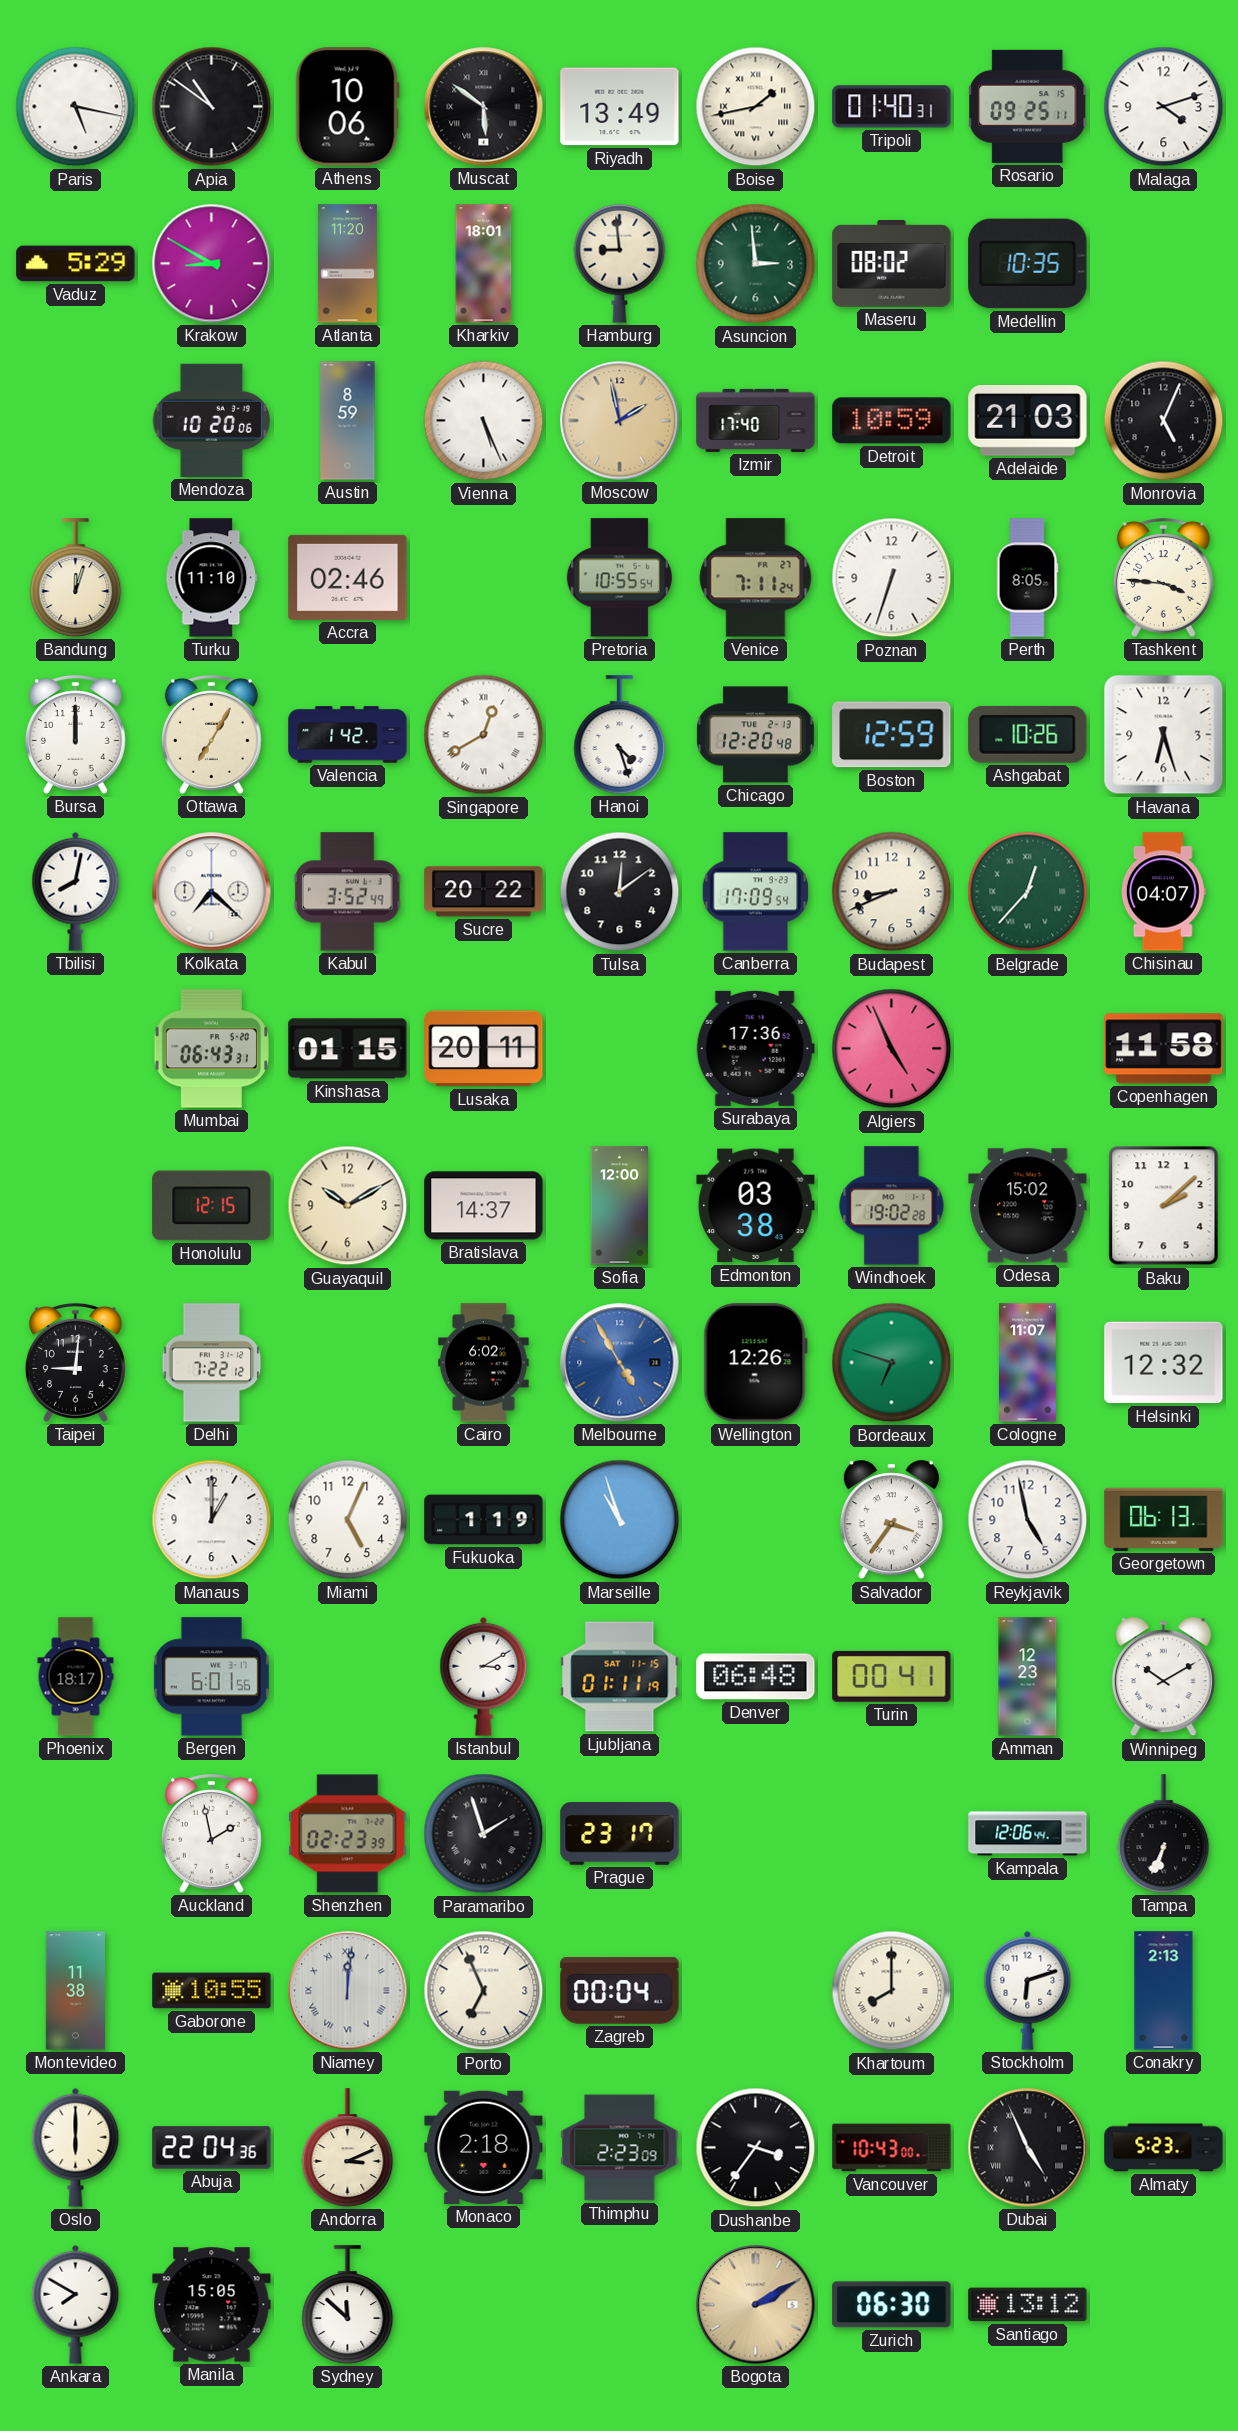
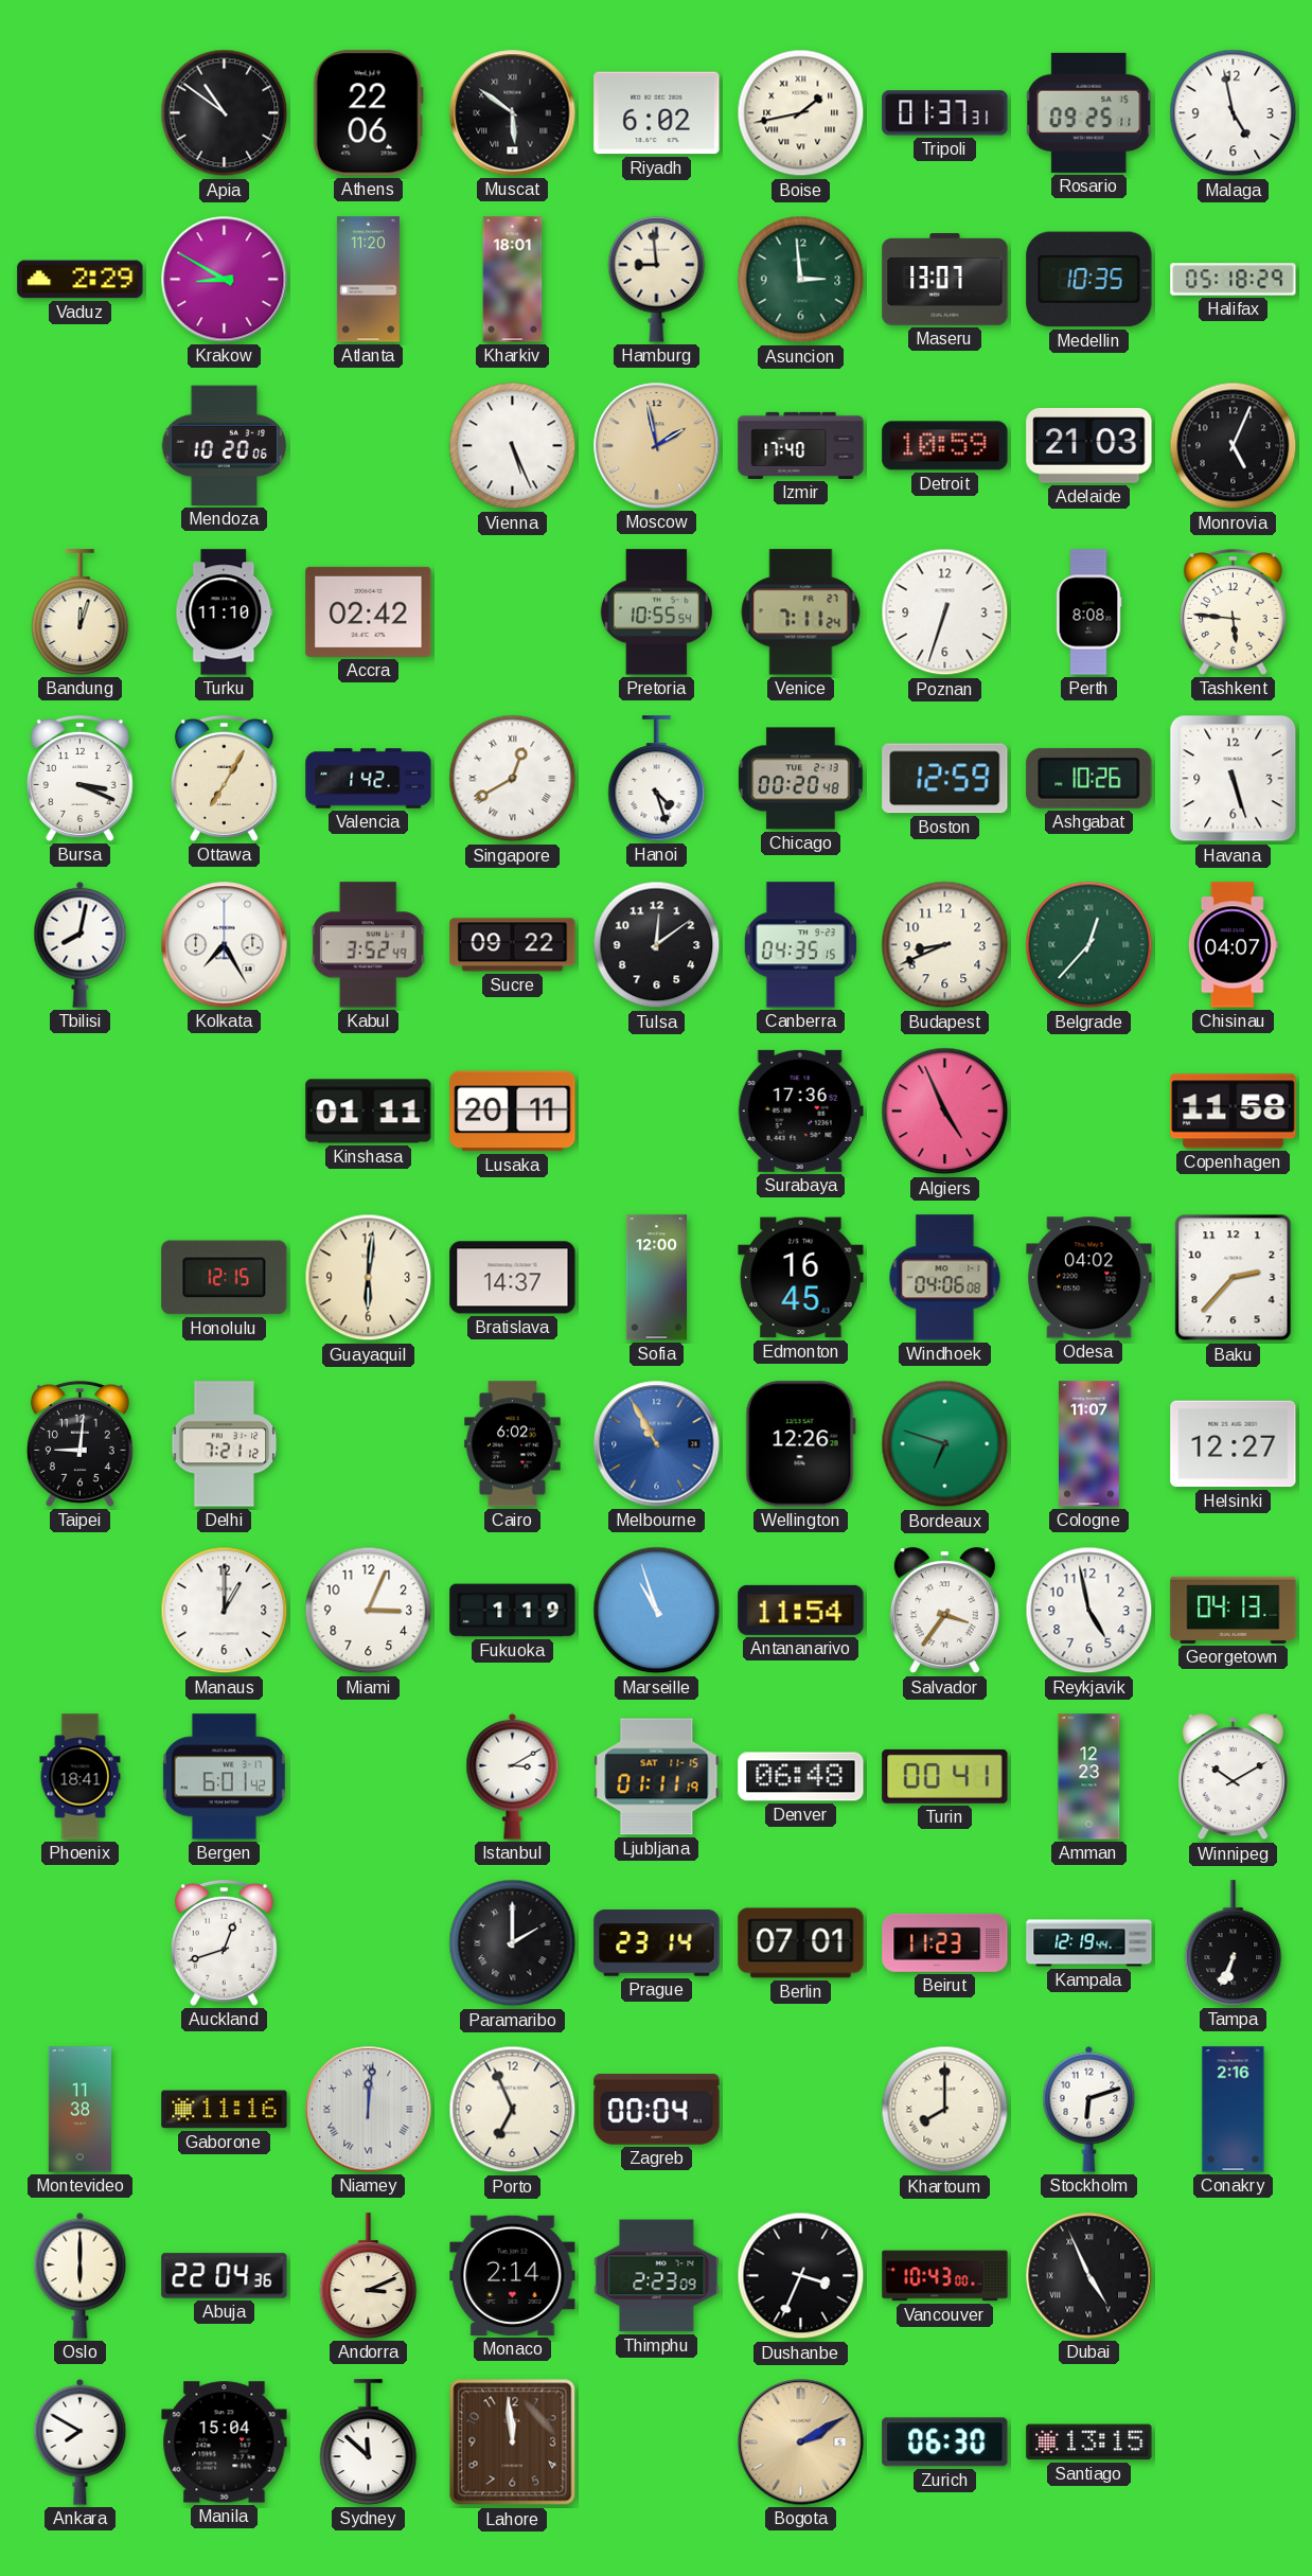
Paris: 5:17 -> none
Athens: 10:06 -> 22:06
Riyadh: 13:49 -> 6:02
Tripoli: 01:40 -> 01:37
Malaga: 4:12 -> 4:58
Vaduz: 5:29 -> 2:29
Maseru: 08:02 -> 13:07
Halifax: none -> 05:18
Austin: 8:59 -> none
Accra: 02:46 -> 02:42
Perth: 8:05 -> 8:08
Tashkent: 3:46 -> 5:46
Bursa: 12:00 -> 3:19
Chicago: 12:20 -> 00:20
Havana: 6:27 -> 5:27
Kolkata: 7:22 -> 7:25
Sucre: 20:22 -> 09:22
Canberra: 17:09 -> 04:35
Mumbai: 06:43 -> none
Kinshasa: 01:15 -> 01:11
Guayaquil: 10:10 -> 6:01
Edmonton: 03:38 -> 16:45
Windhoek: 19:02 -> 04:06
Odesa: 15:02 -> 04:02
Baku: 2:08 -> 2:37
Delhi: 7:22 -> 7:21
Melbourne: 4:55 -> 10:55
Helsinki: 12:32 -> 12:27
Miami: 5:04 -> 3:04
Antananarivo: none -> 11:54
Georgetown: 06:13 -> 04:13
Phoenix: 18:17 -> 18:41
Bergen: 6:01:56 -> 6:01:42
Auckland: 1:58 -> 12:42
Shenzhen: 02:23 -> none
Paramaribo: 1:57 -> 2:00
Prague: 23:17 -> 23:14
Berlin: none -> 07:01
Beirut: none -> 11:23
Kampala: 12:06 -> 12:19
Gaborone: 10:55 -> 11:16
Conakry: 2:13 -> 2:16
Monaco: 2:18 -> 2:14
Dushanbe: 3:36 -> 3:34
Almaty: 5:23 -> none
Manila: 15:05 -> 15:04
Lahore: none -> 11:59
Santiago: 13:12 -> 13:15
